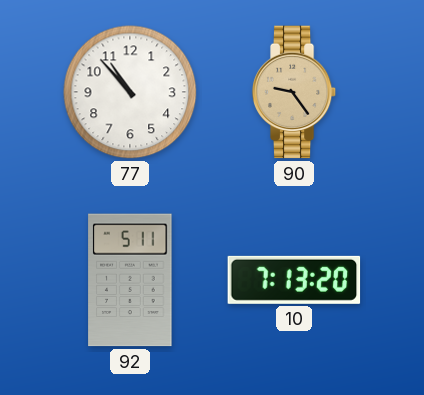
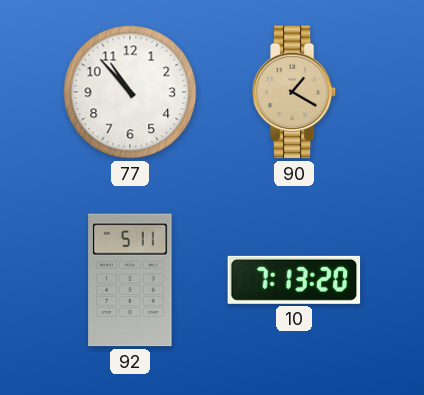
90: 9:24 -> 1:20
